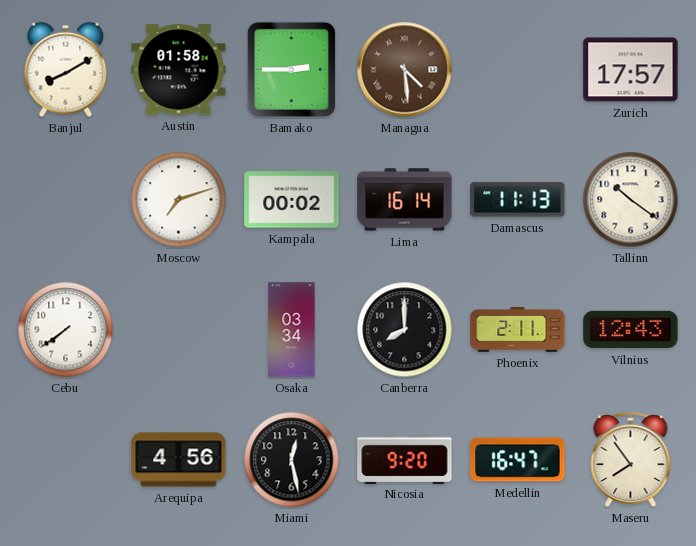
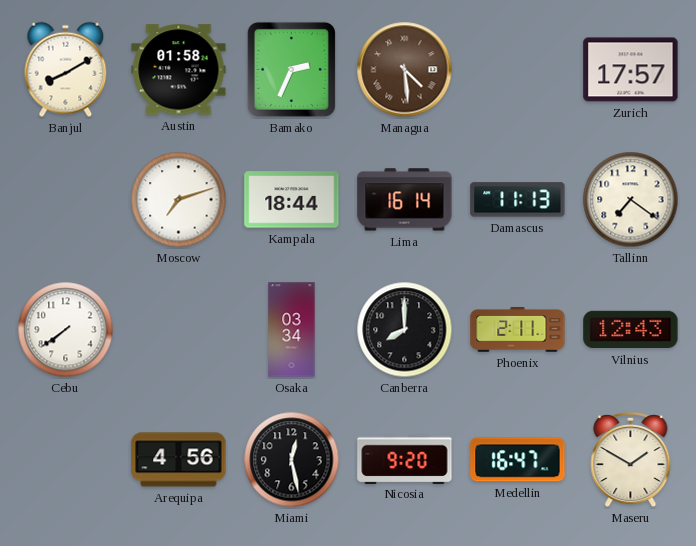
Bamako: 2:45 -> 2:34
Kampala: 00:02 -> 18:44
Tallinn: 10:21 -> 7:21
Maseru: 7:54 -> 1:50
